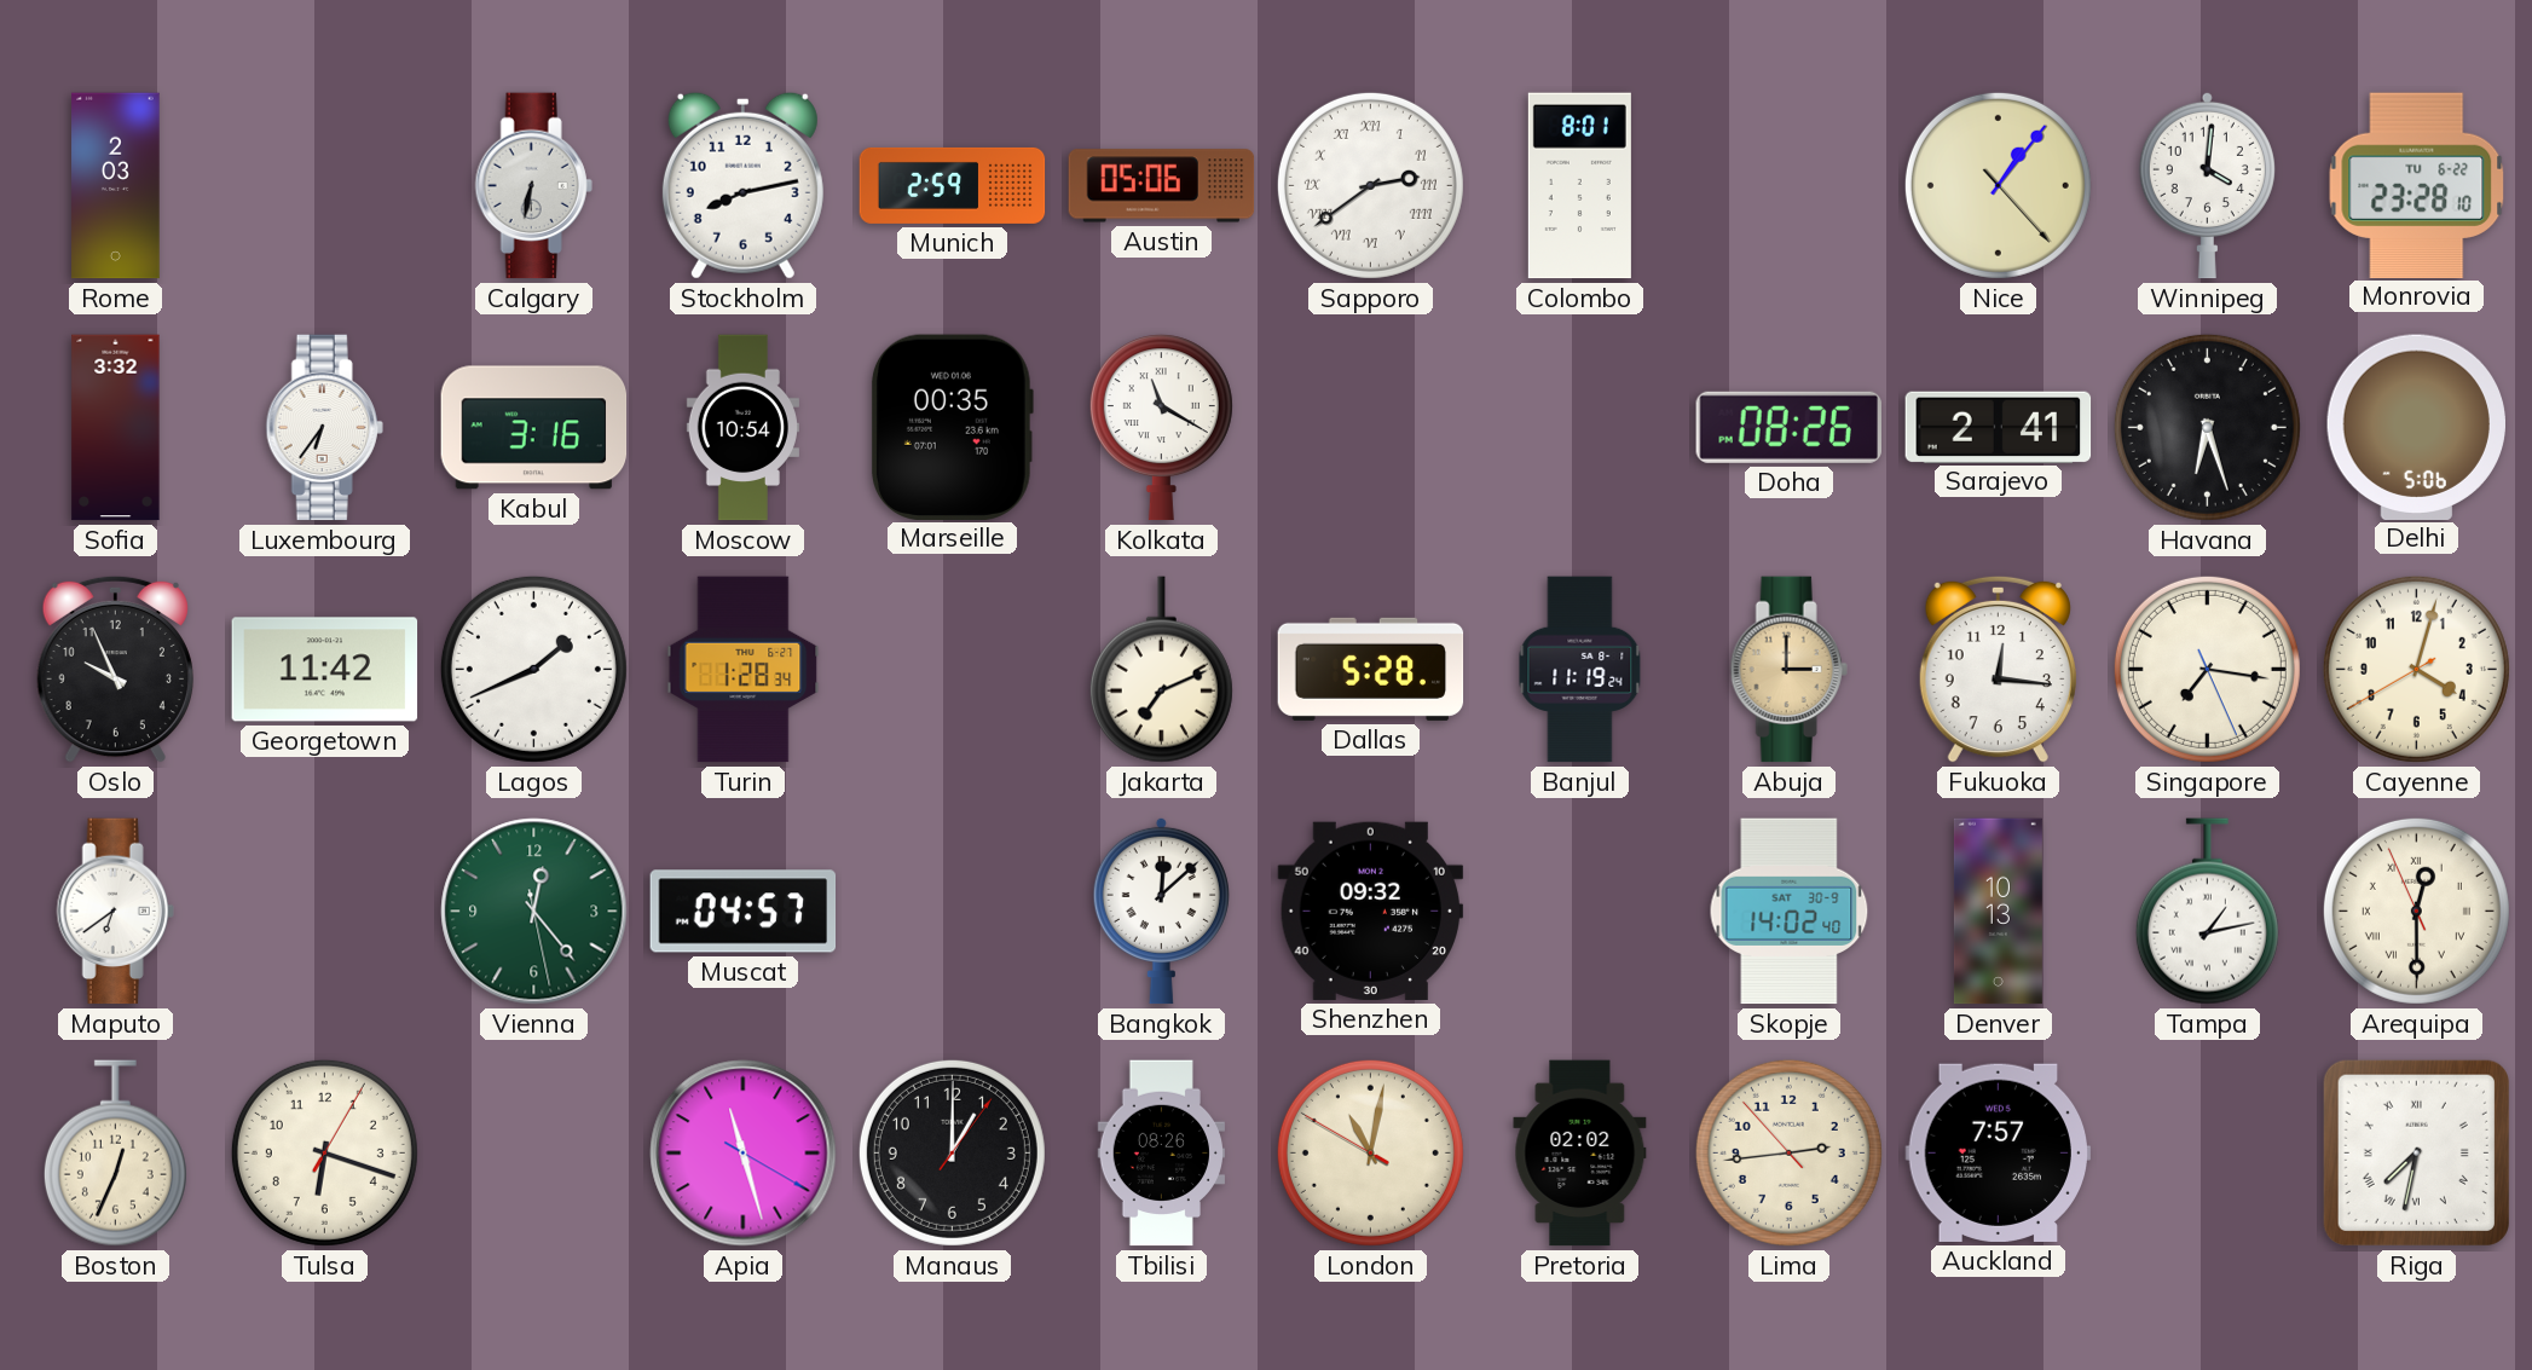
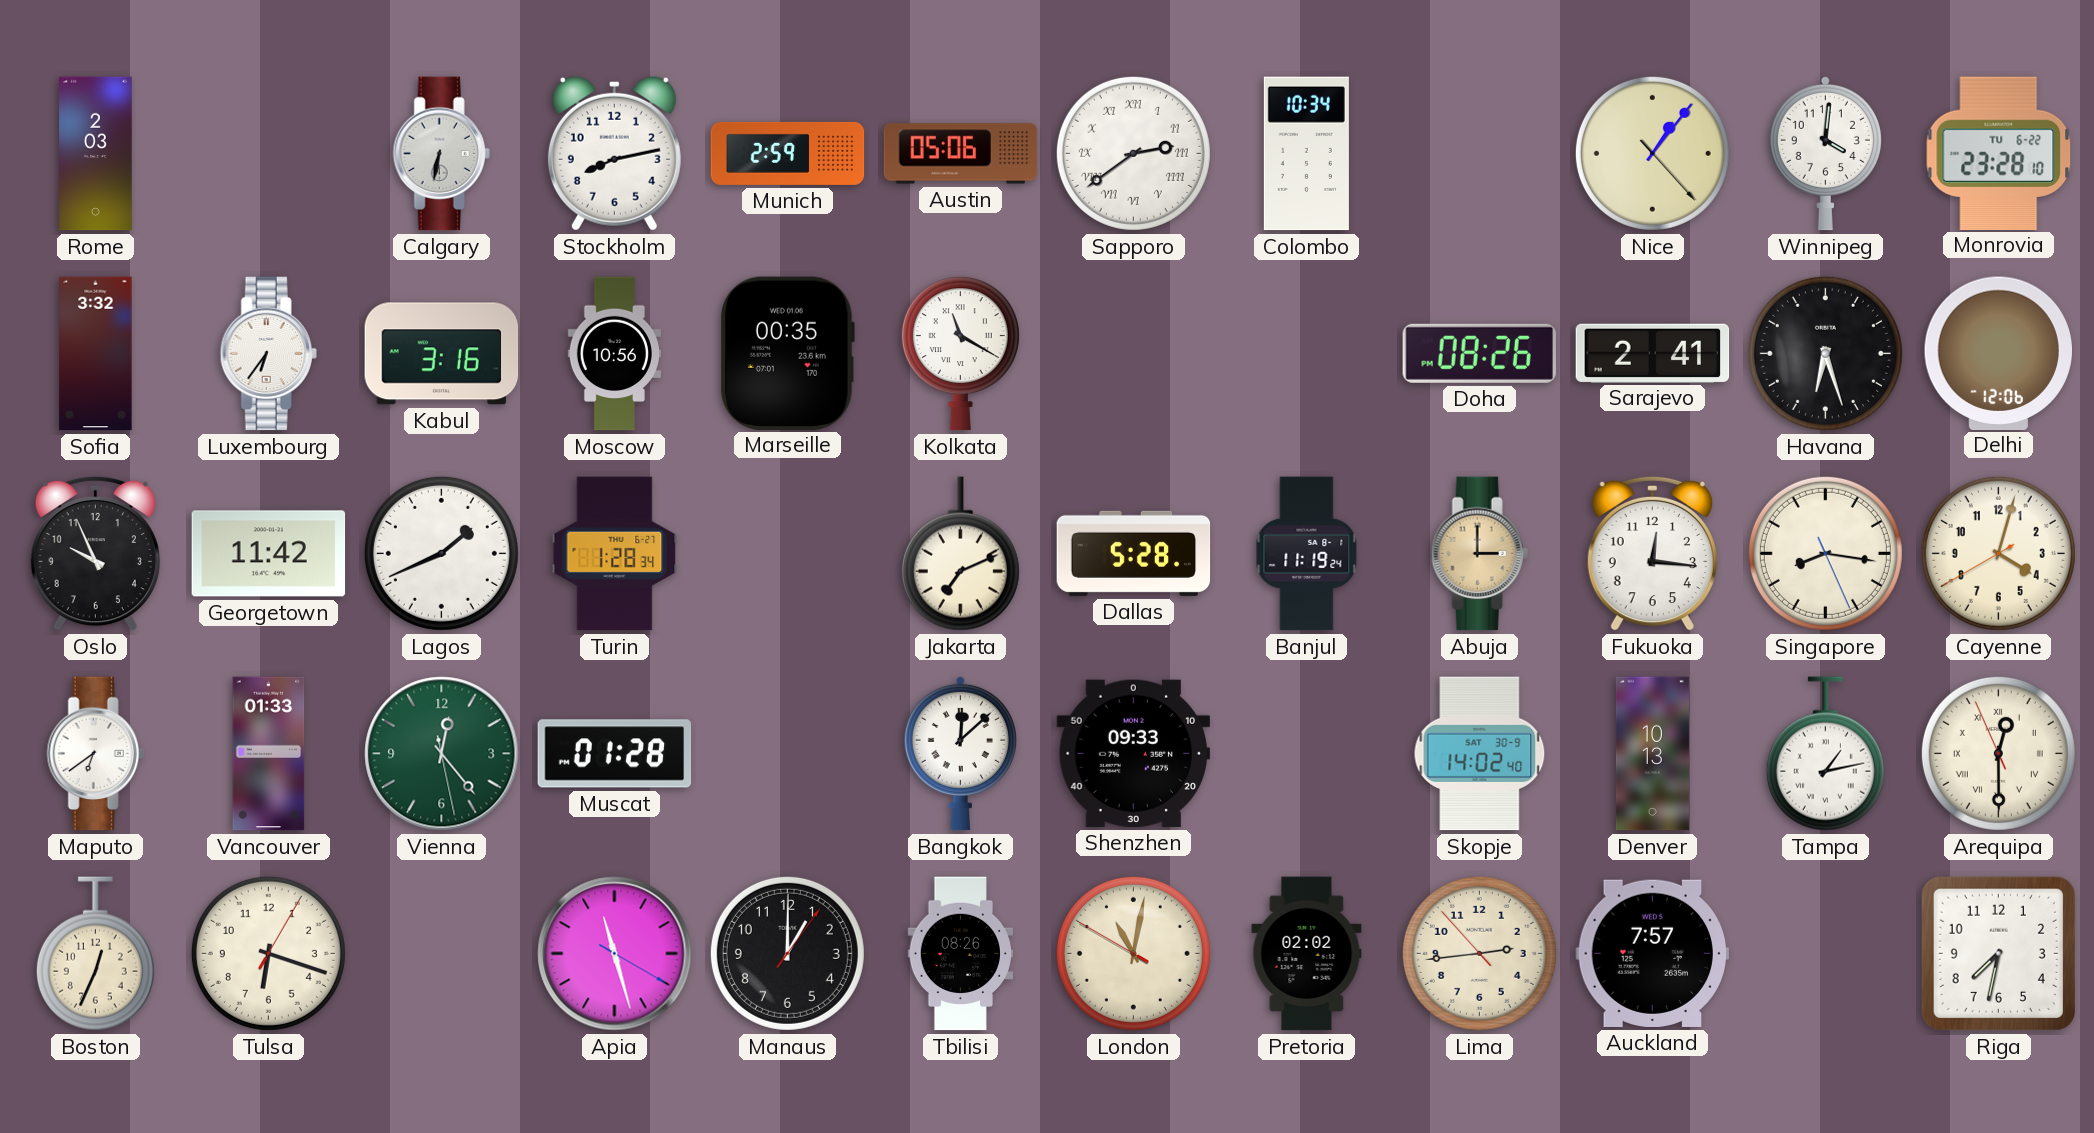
Colombo: 8:01 -> 10:34
Moscow: 10:54 -> 10:56
Delhi: 5:06 -> 12:06
Singapore: 7:16 -> 8:16
Vancouver: none -> 01:33
Muscat: 04:57 -> 01:28
Shenzhen: 09:32 -> 09:33
Riga numerals: Roman -> Arabic
